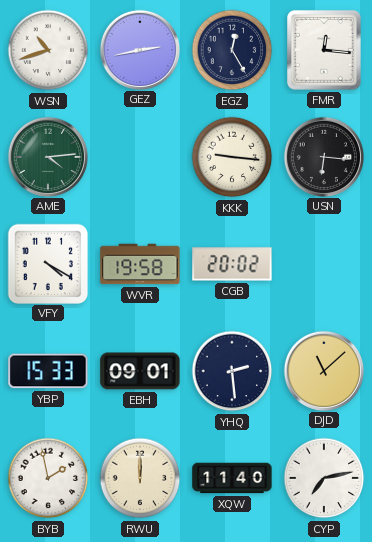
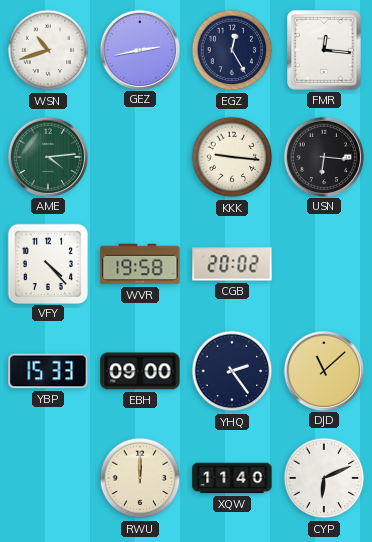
VFY: 4:20 -> 4:23
EBH: 09:01 -> 09:00
YHQ: 2:29 -> 2:24
BYB: 1:58 -> none
CYP: 7:13 -> 6:11
